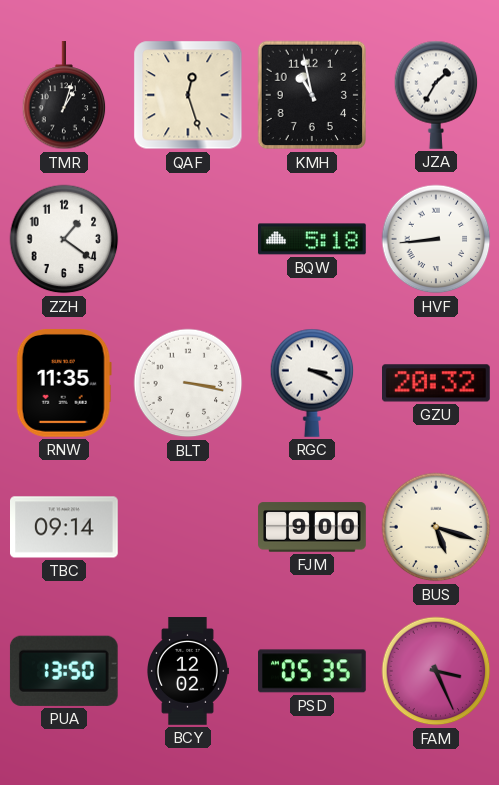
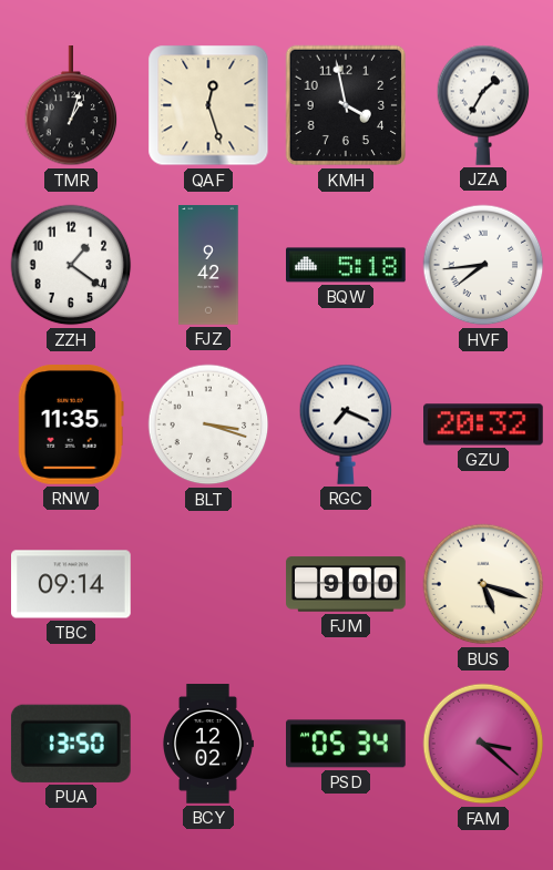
KMH: 10:58 -> 3:58
FJZ: none -> 9:42
HVF: 8:44 -> 7:44
BLT: 3:17 -> 3:18
RGC: 3:19 -> 7:19
PSD: 05:35 -> 05:34
FAM: 3:26 -> 3:22
